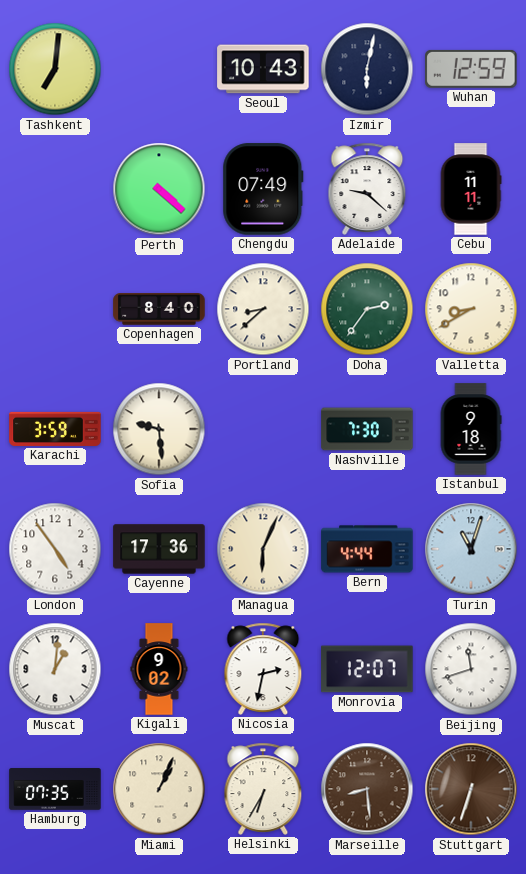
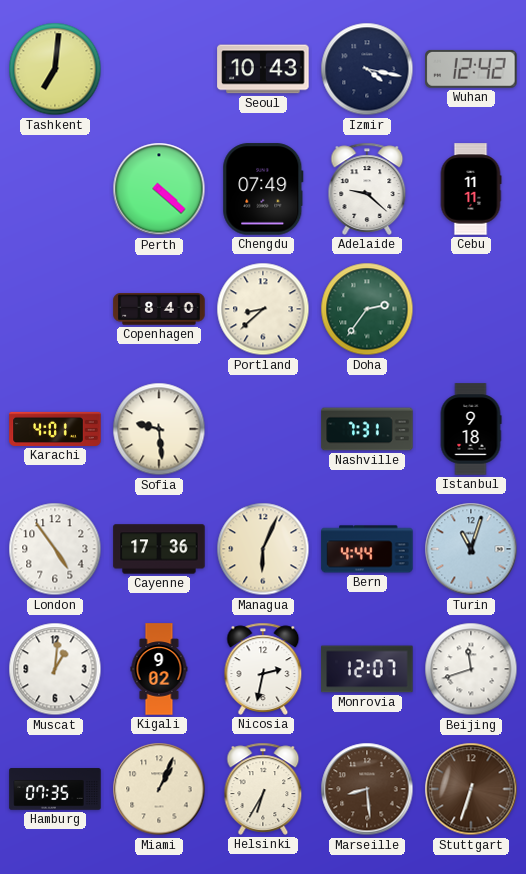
Izmir: 6:02 -> 4:17
Wuhan: 12:59 -> 12:42
Valletta: 8:40 -> none
Karachi: 3:59 -> 4:01
Nashville: 7:30 -> 7:31
